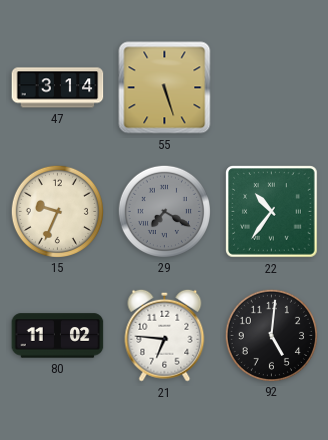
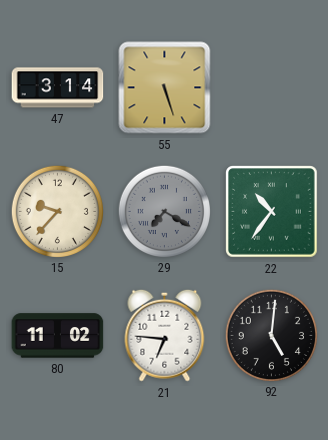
15: 9:34 -> 9:37
